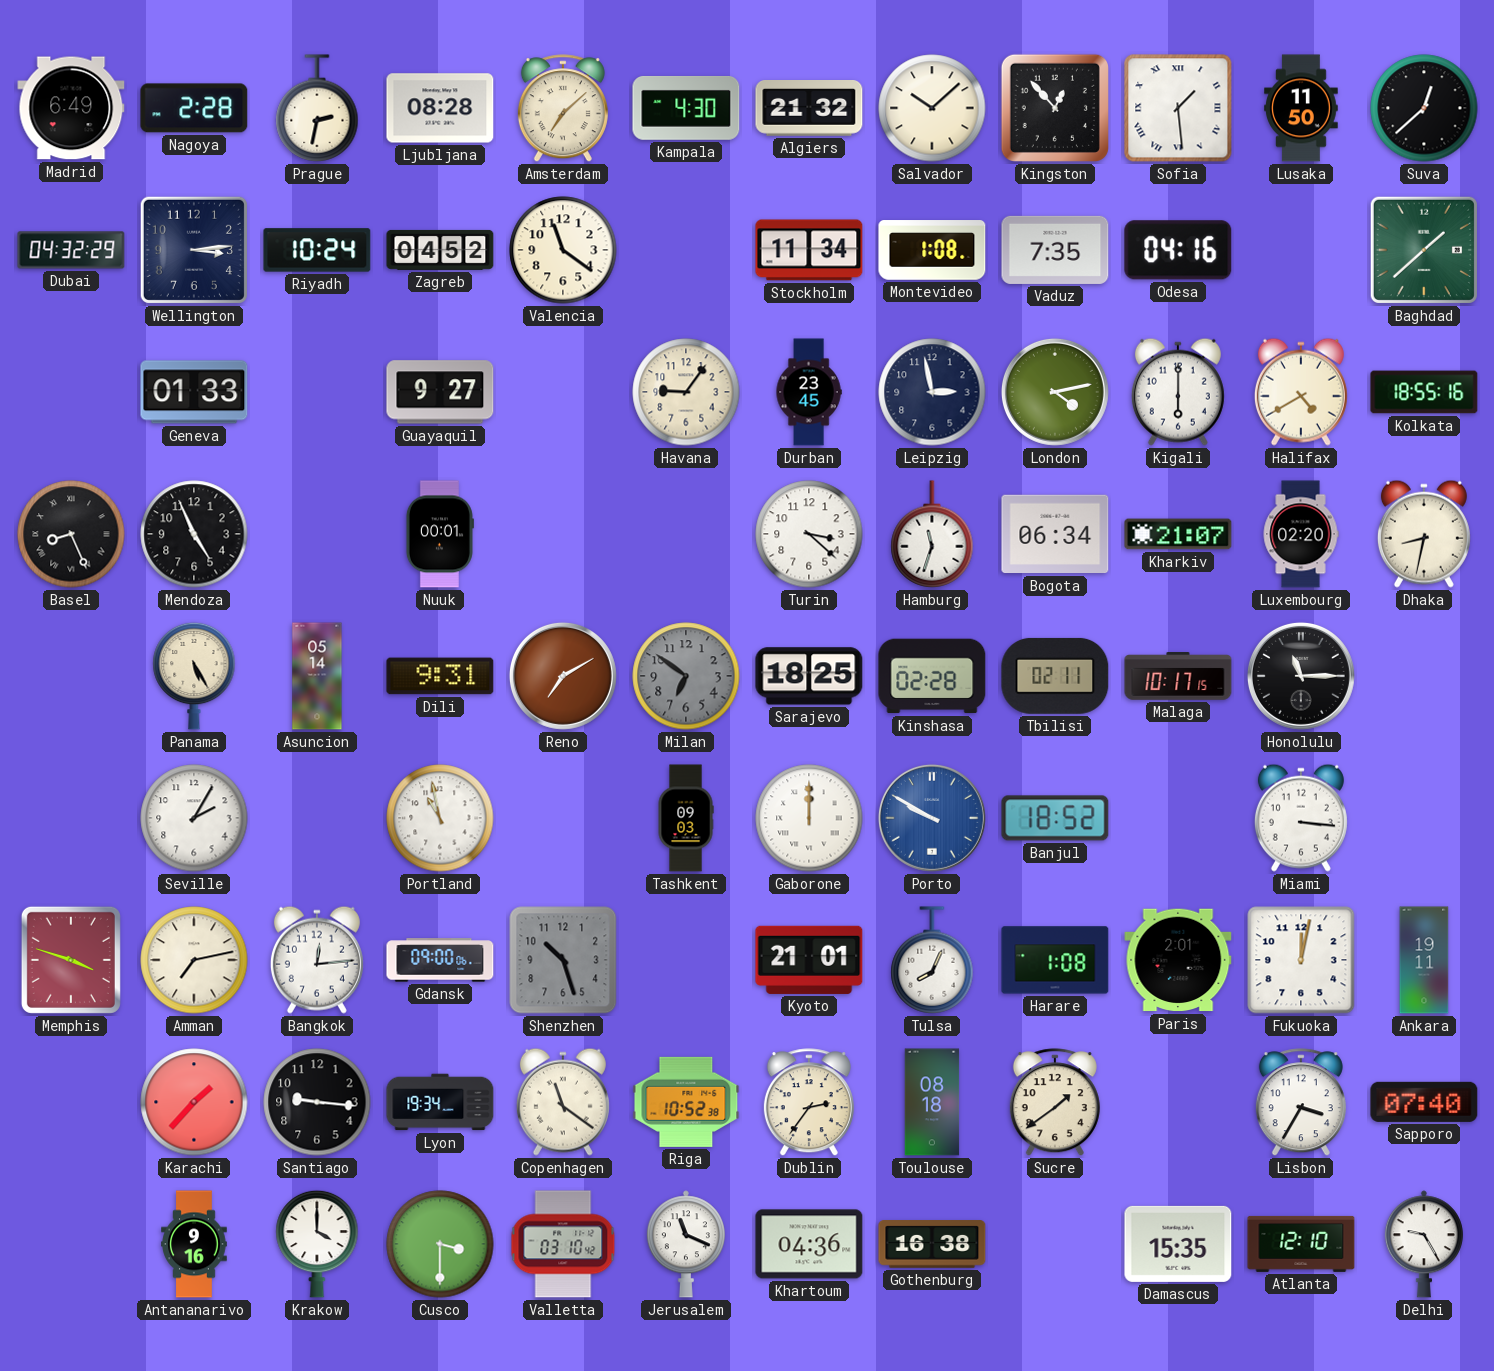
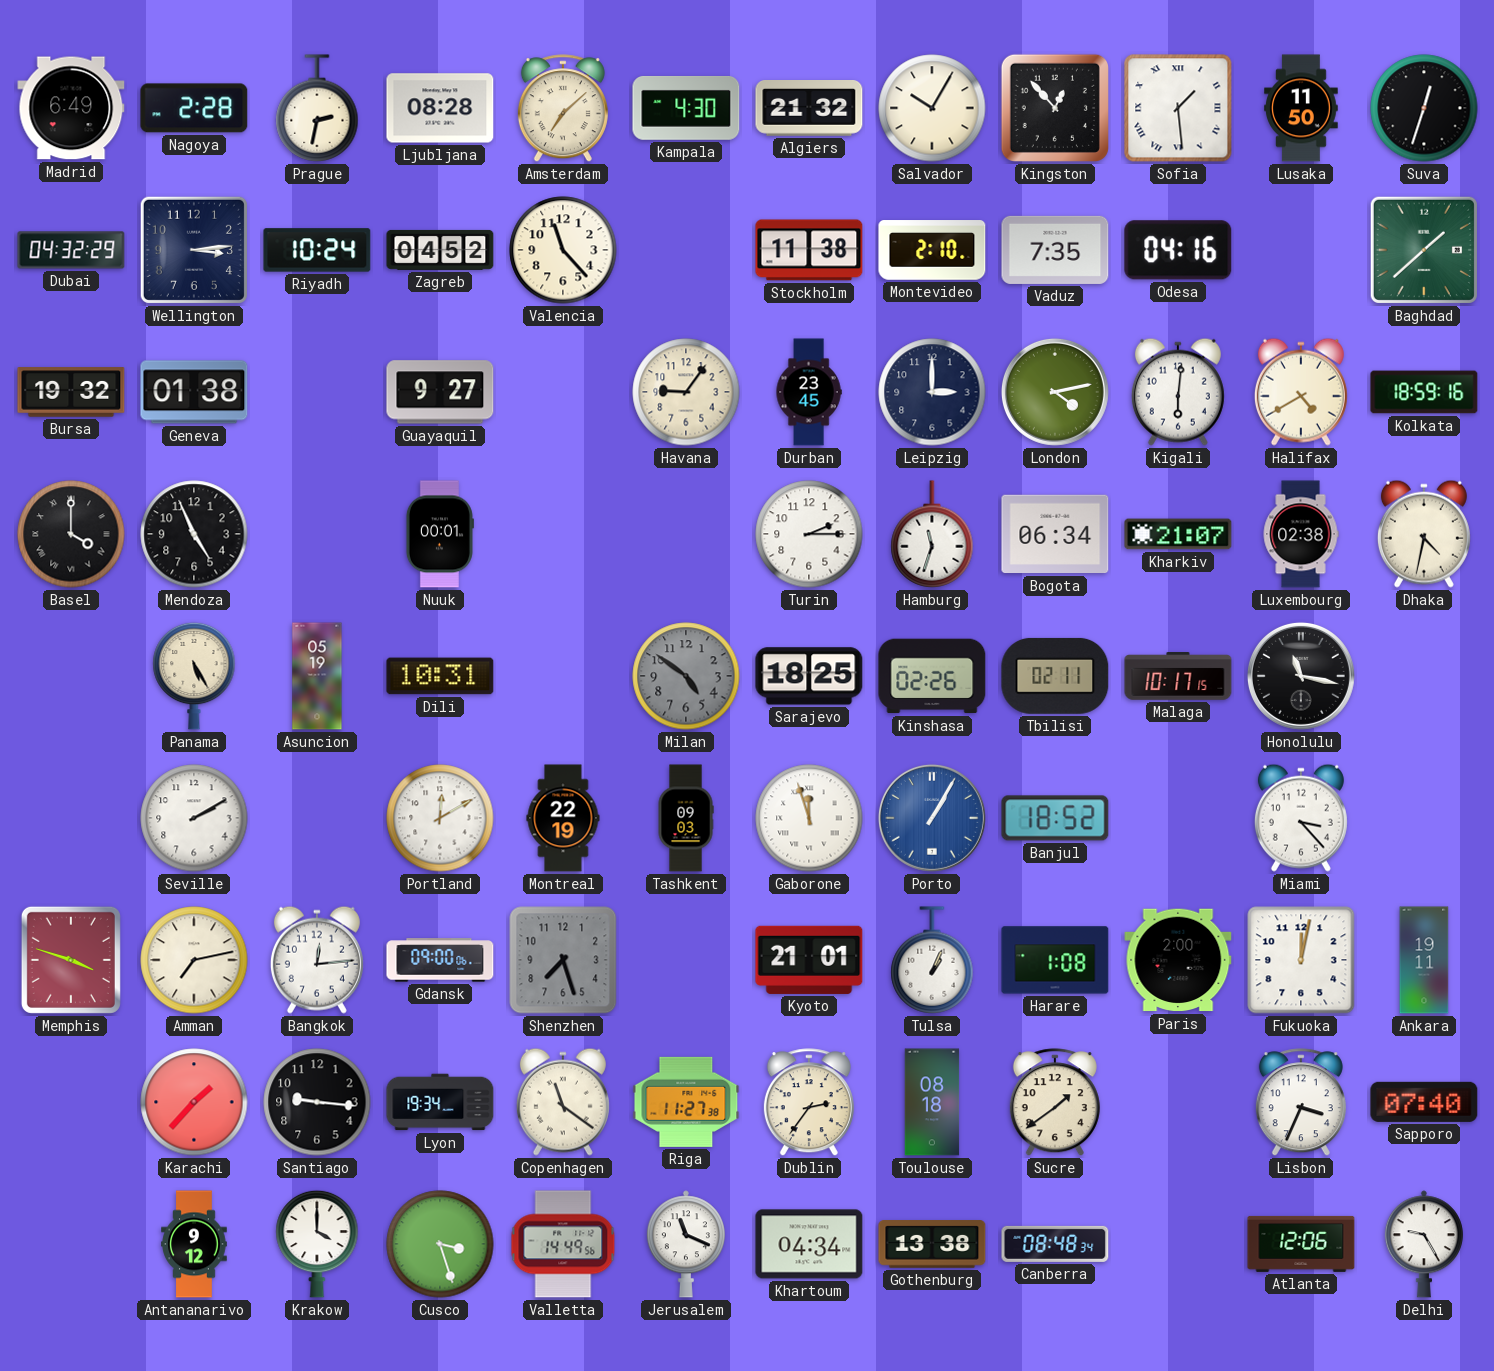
Salvador: 10:08 -> 10:05
Suva: 12:38 -> 12:33
Valencia: 11:21 -> 11:23
Stockholm: 11:34 -> 11:38
Montevideo: 1:08 -> 2:10
Bursa: none -> 19:32
Geneva: 01:33 -> 01:38
Leipzig: 2:58 -> 3:00
Kigali: 6:00 -> 6:01
Kolkata: 18:55 -> 18:59
Basel: 8:26 -> 4:00
Turin: 3:22 -> 2:15
Luxembourg: 02:20 -> 02:38
Dhaka: 8:32 -> 4:32
Asuncion: 05:14 -> 05:19
Dili: 9:31 -> 10:31
Reno: 7:10 -> none
Milan: 6:51 -> 4:51
Kinshasa: 02:28 -> 02:26
Honolulu: 11:15 -> 11:17
Seville: 2:05 -> 2:10
Portland: 10:58 -> 12:10
Montreal: none -> 22:19
Gaborone: 12:00 -> 11:57
Porto: 9:50 -> 1:05
Miami: 3:16 -> 3:23
Shenzhen: 10:27 -> 7:27
Tulsa: 8:04 -> 1:04
Paris: 2:01 -> 2:00
Riga: 10:52 -> 11:27
Lisbon: 3:35 -> 3:34
Antananarivo: 9:16 -> 9:12
Cusco: 3:30 -> 3:27
Valletta: 03:10 -> 14:49
Khartoum: 04:36 -> 04:34
Gothenburg: 16:38 -> 13:38
Canberra: none -> 08:48
Damascus: 15:35 -> none
Atlanta: 12:10 -> 12:06
